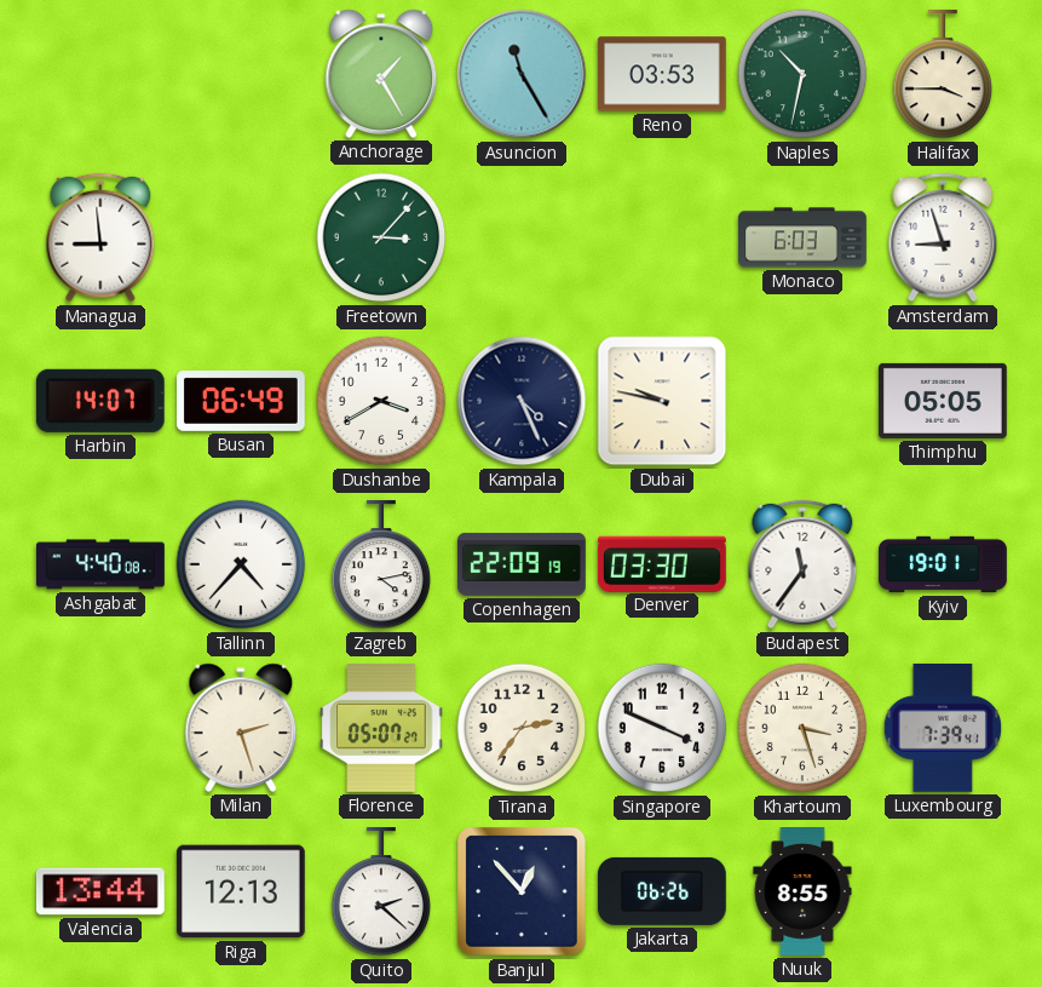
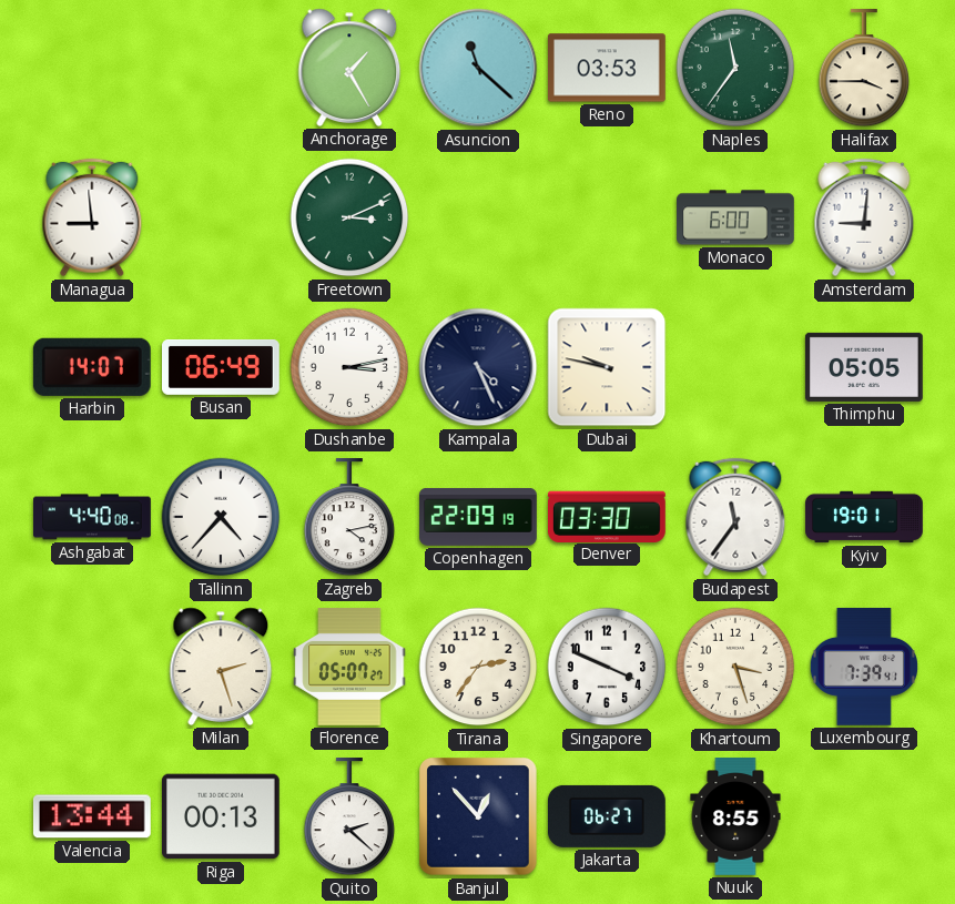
Asuncion: 11:25 -> 11:22
Naples: 10:32 -> 11:36
Freetown: 3:07 -> 3:11
Monaco: 6:03 -> 6:00
Amsterdam: 8:57 -> 9:01
Dushanbe: 3:40 -> 3:13
Riga: 12:13 -> 00:13
Jakarta: 06:26 -> 06:27
